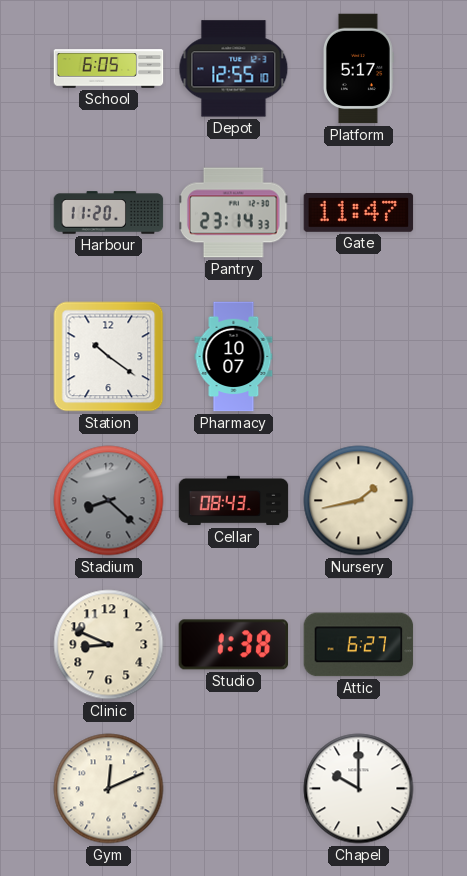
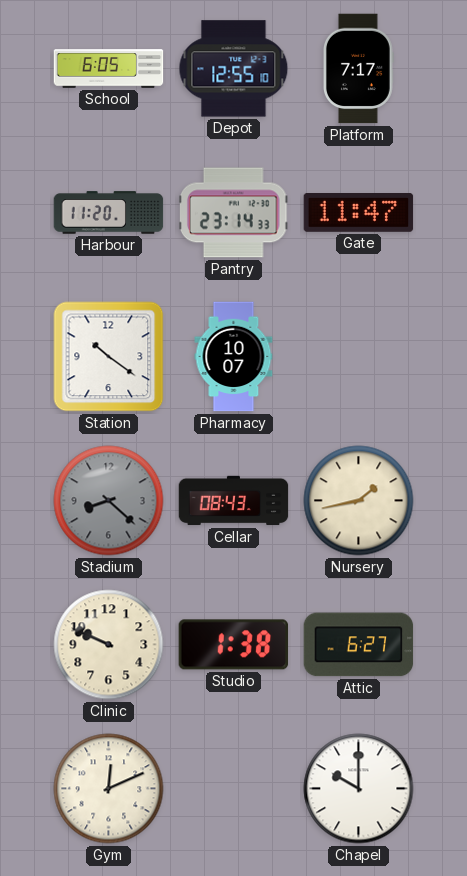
Platform: 5:17 -> 7:17
Clinic: 8:49 -> 9:49
